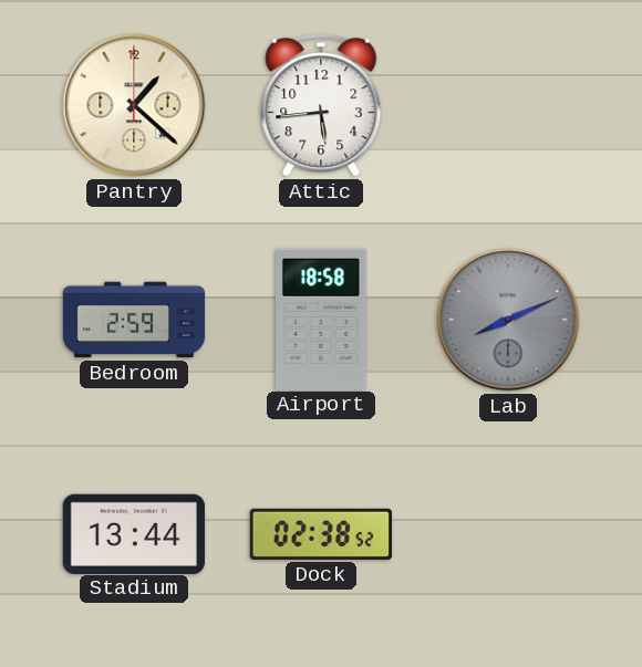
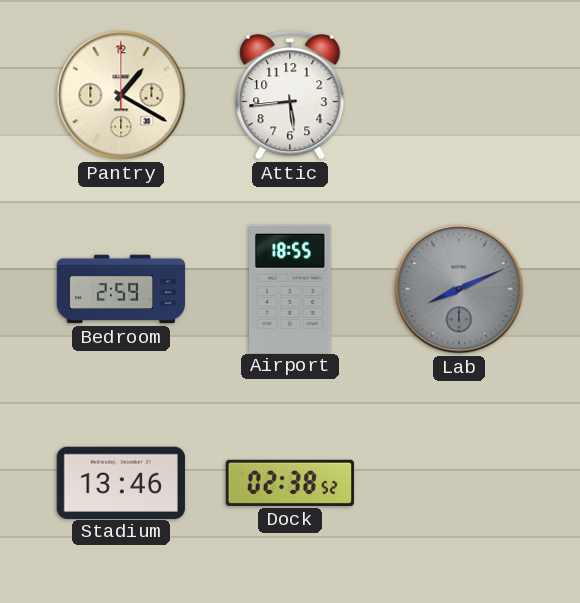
Pantry: 1:22 -> 1:20
Airport: 18:58 -> 18:55
Stadium: 13:44 -> 13:46
